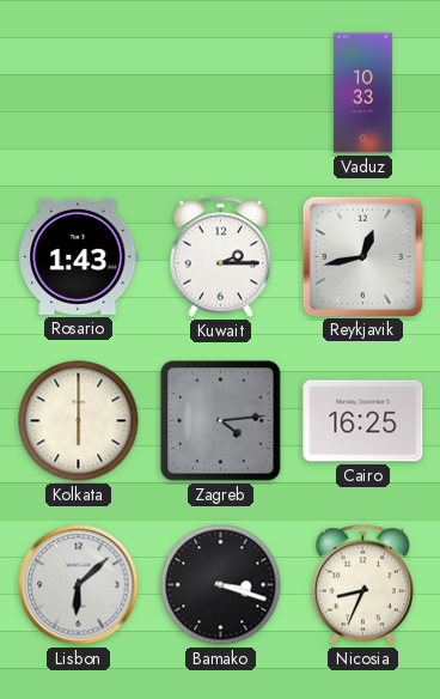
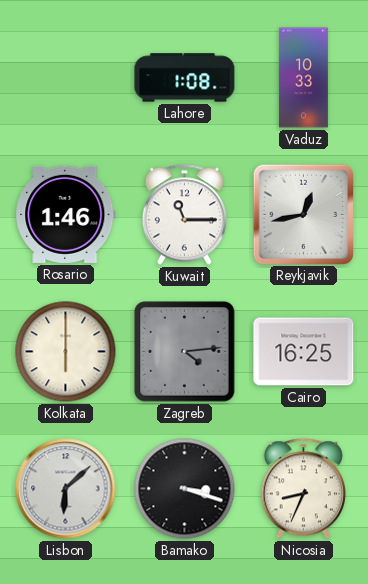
Lahore: none -> 1:08
Rosario: 1:43 -> 1:46
Kuwait: 2:15 -> 11:15
